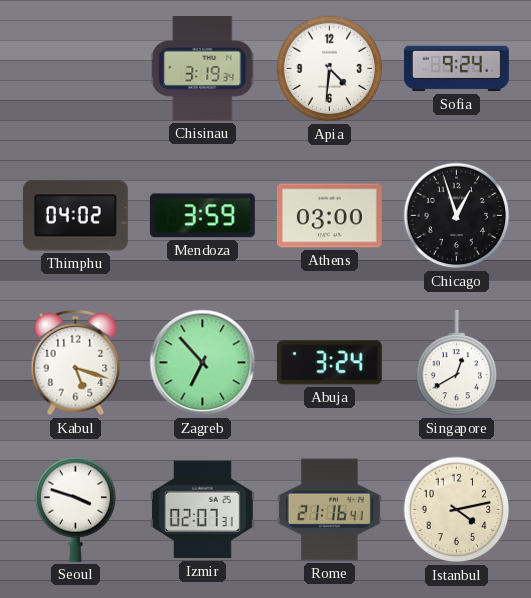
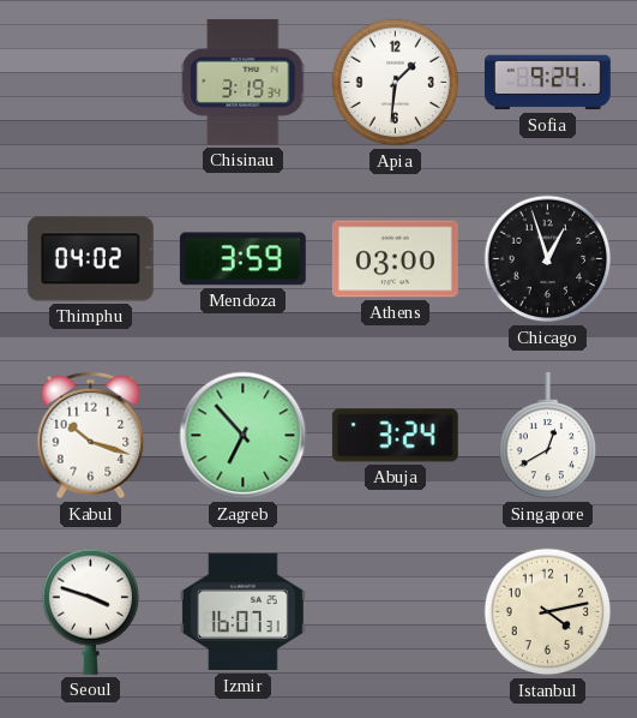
Apia: 4:31 -> 1:31
Kabul: 5:18 -> 10:18
Izmir: 02:07 -> 16:07
Rome: 21:16 -> none
